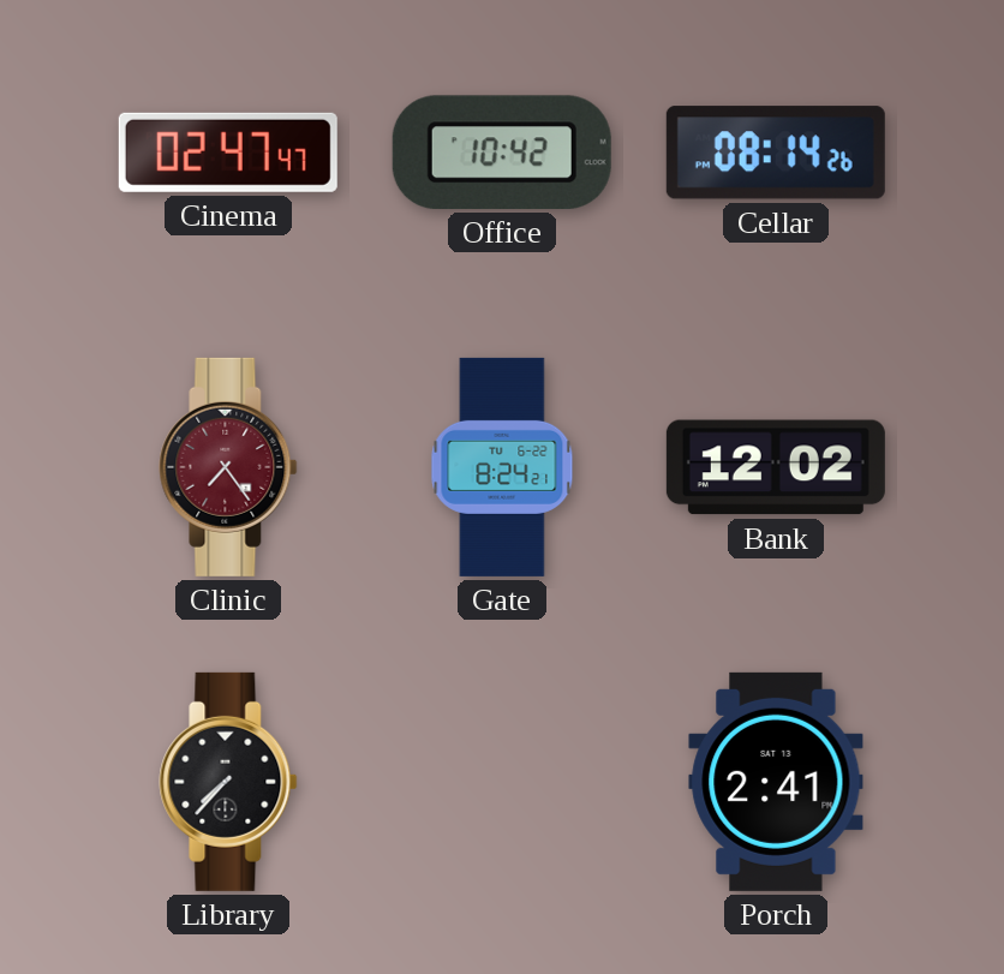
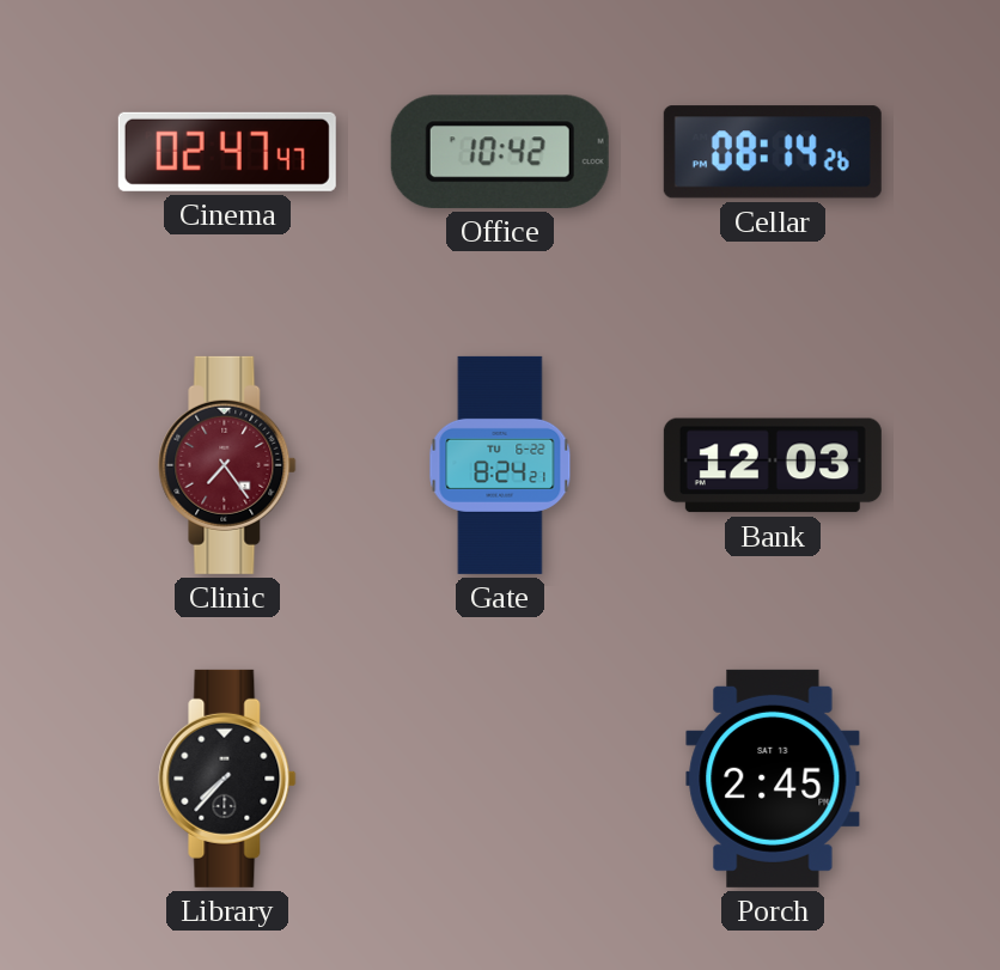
Bank: 12:02 -> 12:03
Porch: 2:41 -> 2:45
